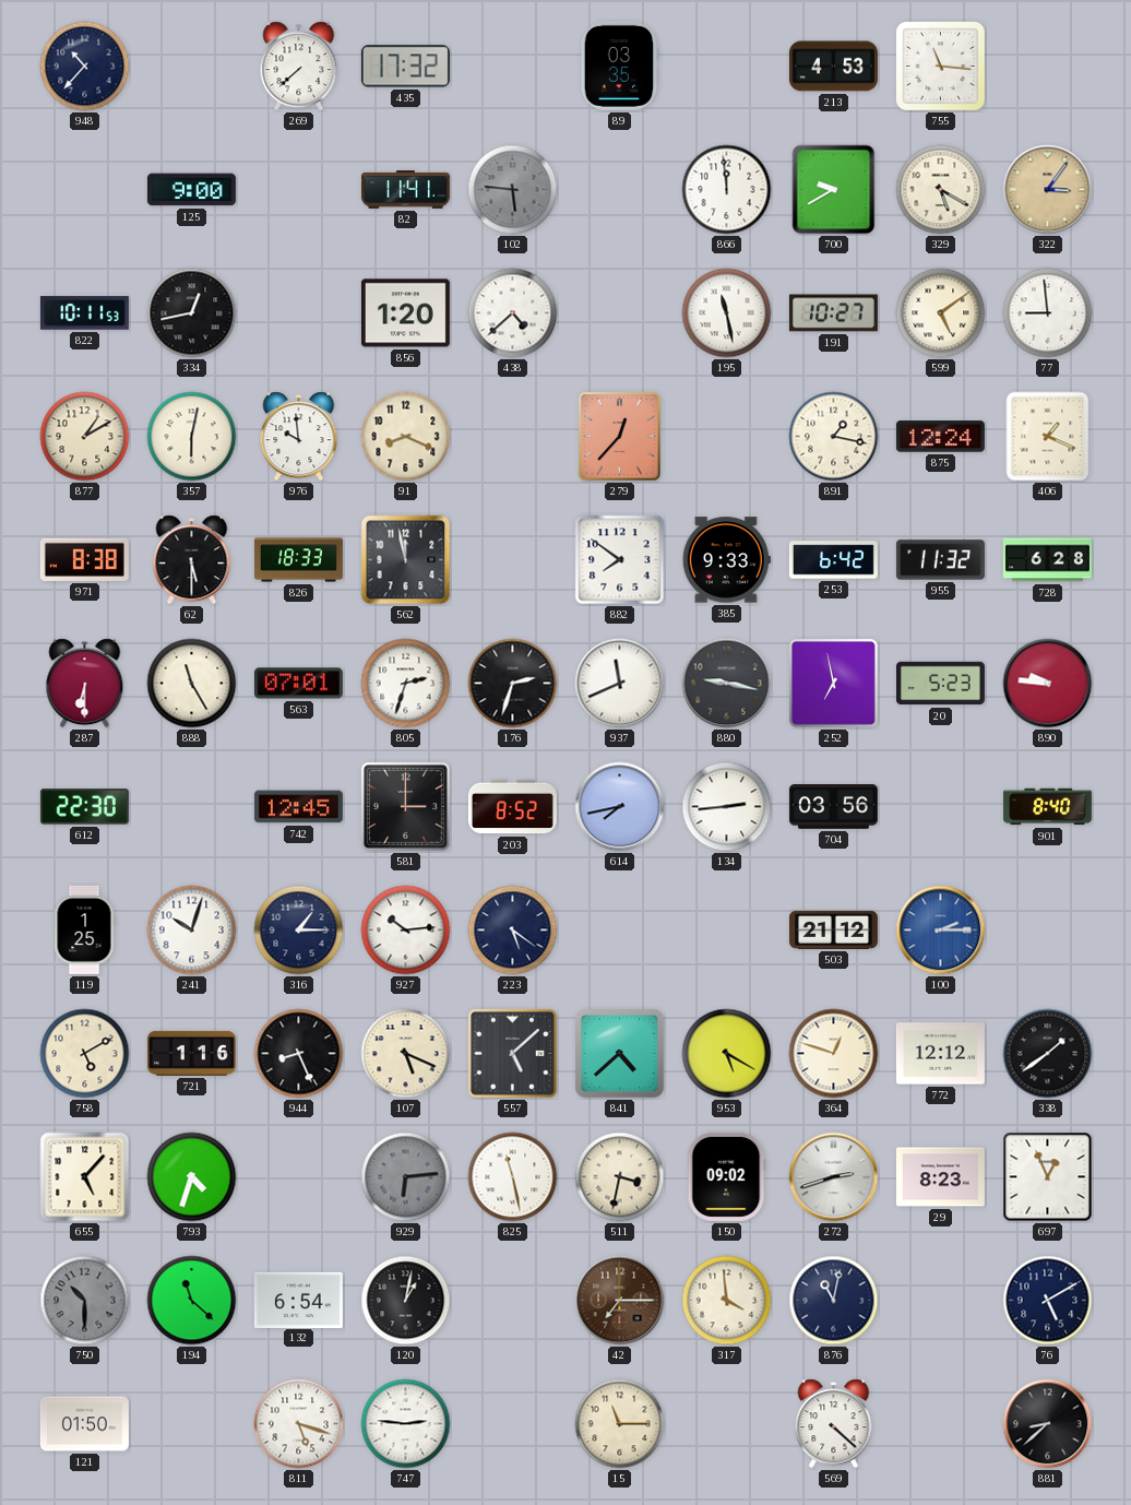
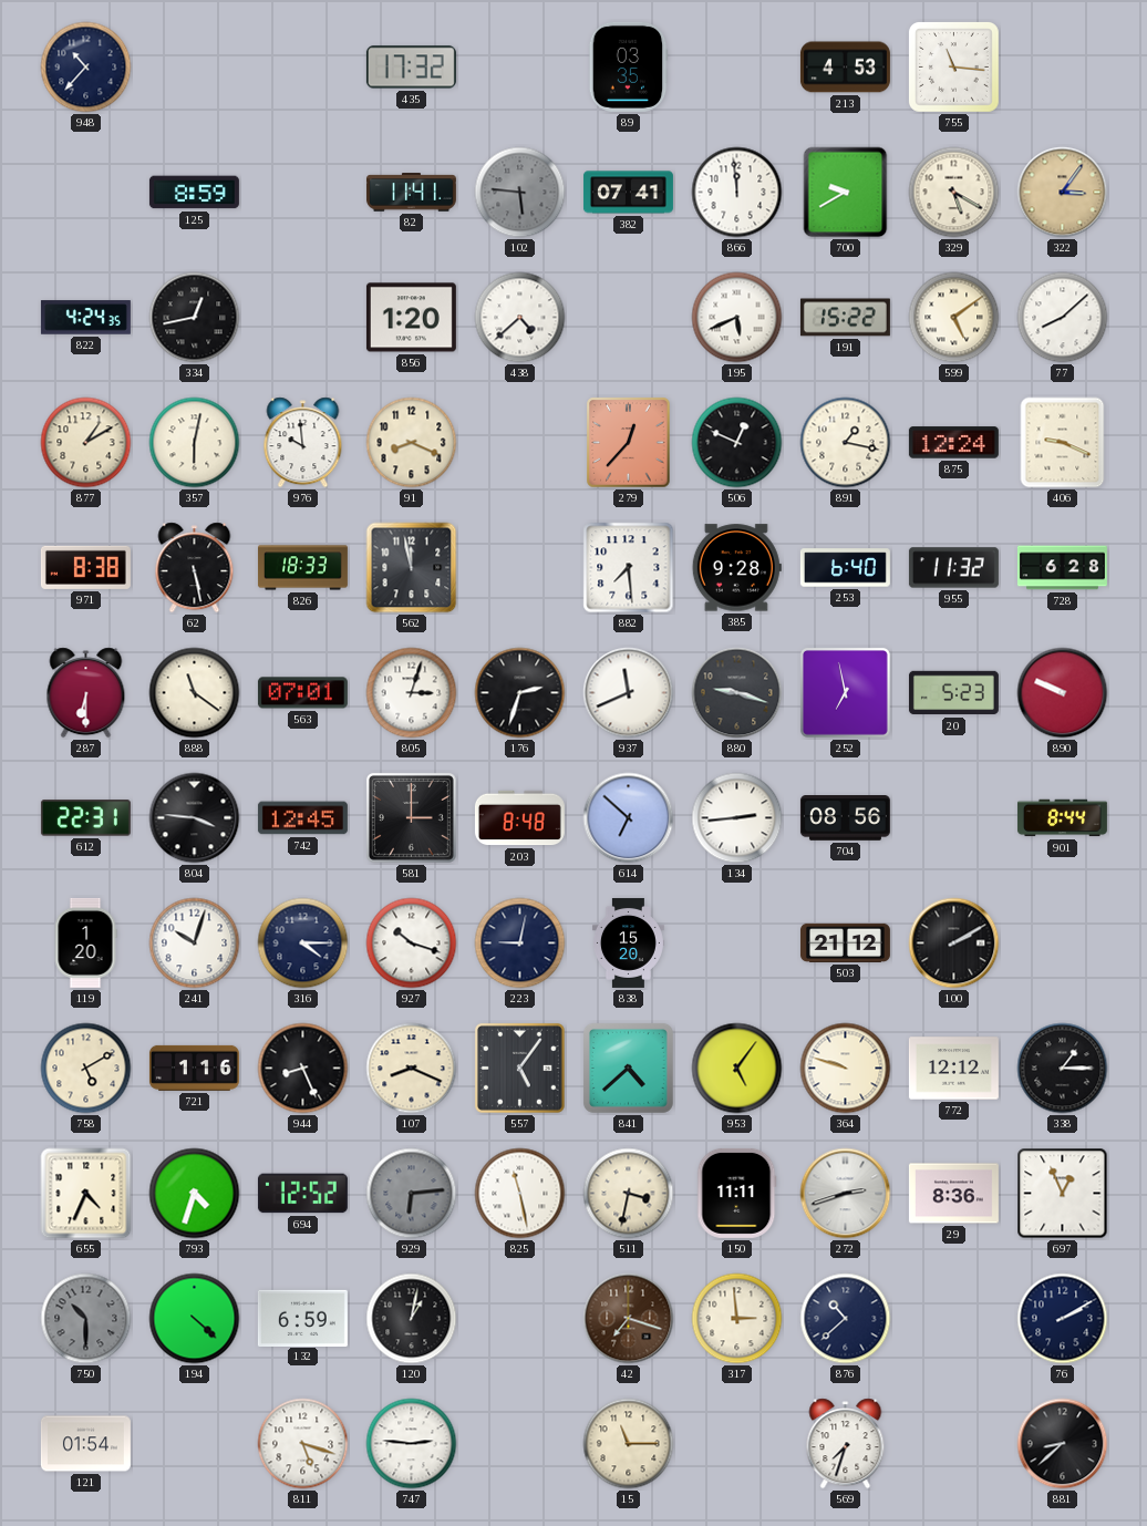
269: 7:38 -> none
125: 9:00 -> 8:59
382: none -> 07:41
822: 10:11 -> 4:24
195: 11:28 -> 5:41
191: 10:27 -> 15:22
77: 8:59 -> 8:08
506: none -> 12:49
406: 1:19 -> 9:19
62: 5:30 -> 5:28
882: 7:51 -> 7:29
385: 9:33 -> 9:28
253: 6:42 -> 6:40
888: 11:25 -> 11:21
805: 2:33 -> 3:03
880: 9:17 -> 9:18
890: 9:46 -> 9:49
612: 22:30 -> 22:31
804: none -> 3:46
203: 8:52 -> 8:48
614: 7:43 -> 6:52
704: 03:56 -> 08:56
901: 8:40 -> 8:44
119: 1:25 -> 1:20
316: 1:15 -> 4:15
927: 10:14 -> 10:18
223: 5:21 -> 9:02
838: none -> 15:20
100: 2:15 -> 2:10
100 dial: blue -> black
107: 5:19 -> 8:19
557: 5:08 -> 5:06
953: 5:20 -> 5:06
364: 12:48 -> 9:48
338: 1:39 -> 1:15
655: 5:07 -> 4:34
694: none -> 12:52
150: 09:02 -> 11:11
29: 8:23 -> 8:36
194: 11:22 -> 4:22
132: 6:54 -> 6:59
42: 7:15 -> 7:18
317: 3:59 -> 2:59
876: 11:02 -> 10:38
76: 5:10 -> 2:10
121: 01:50 -> 01:54
569: 4:22 -> 7:33
